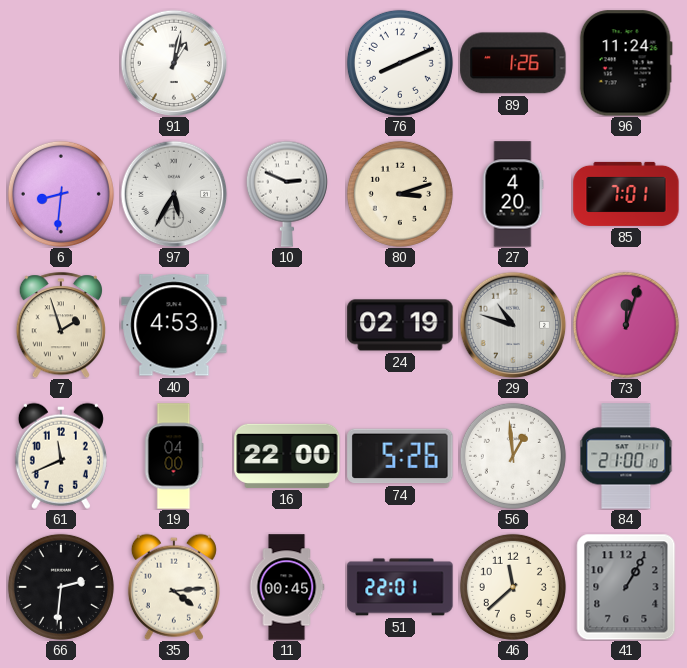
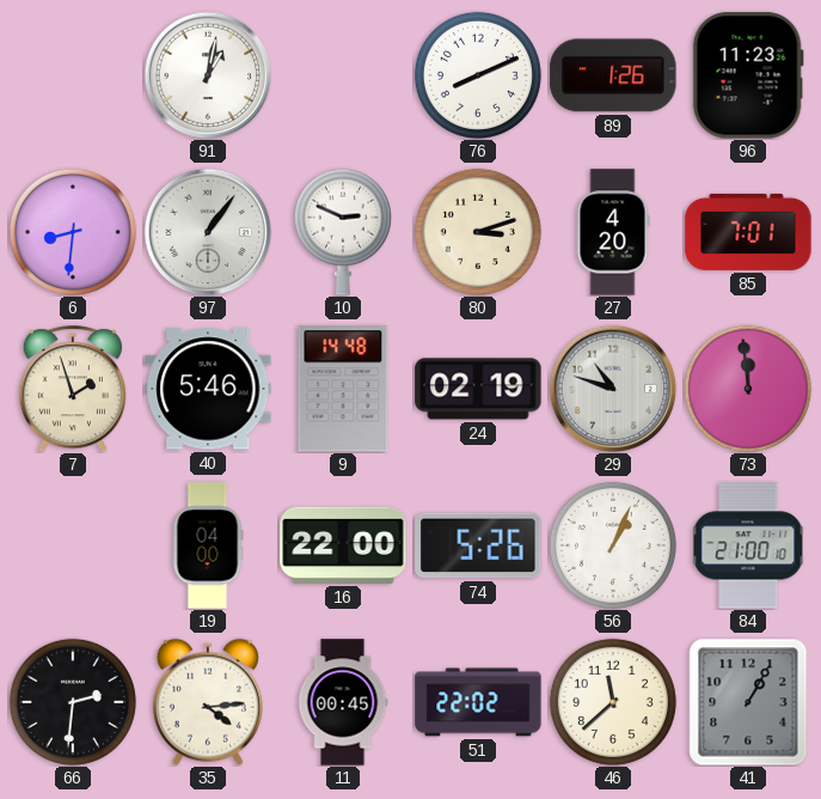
96: 11:24 -> 11:23
97: 5:35 -> 1:06
40: 4:53 -> 5:46
9: none -> 14:48
73: 12:03 -> 11:59
61: 11:41 -> none
56: 12:59 -> 1:04
51: 22:01 -> 22:02
